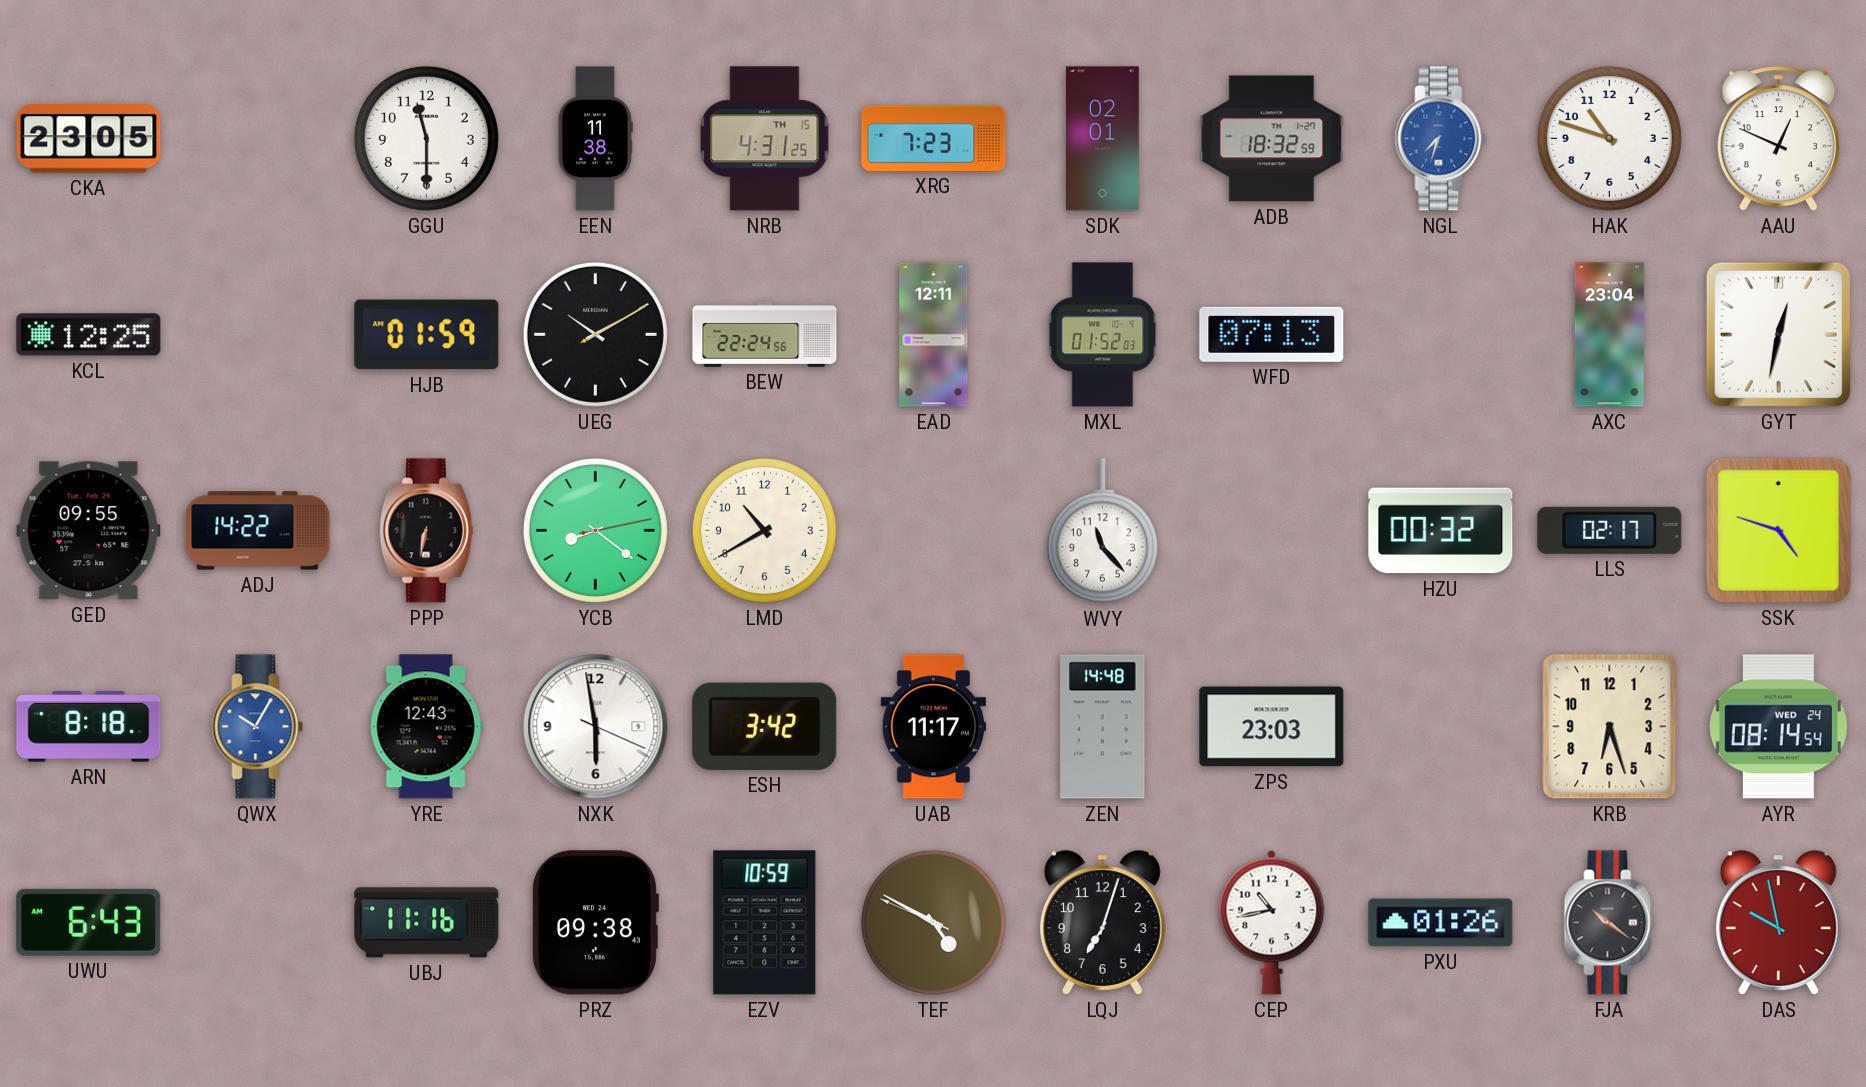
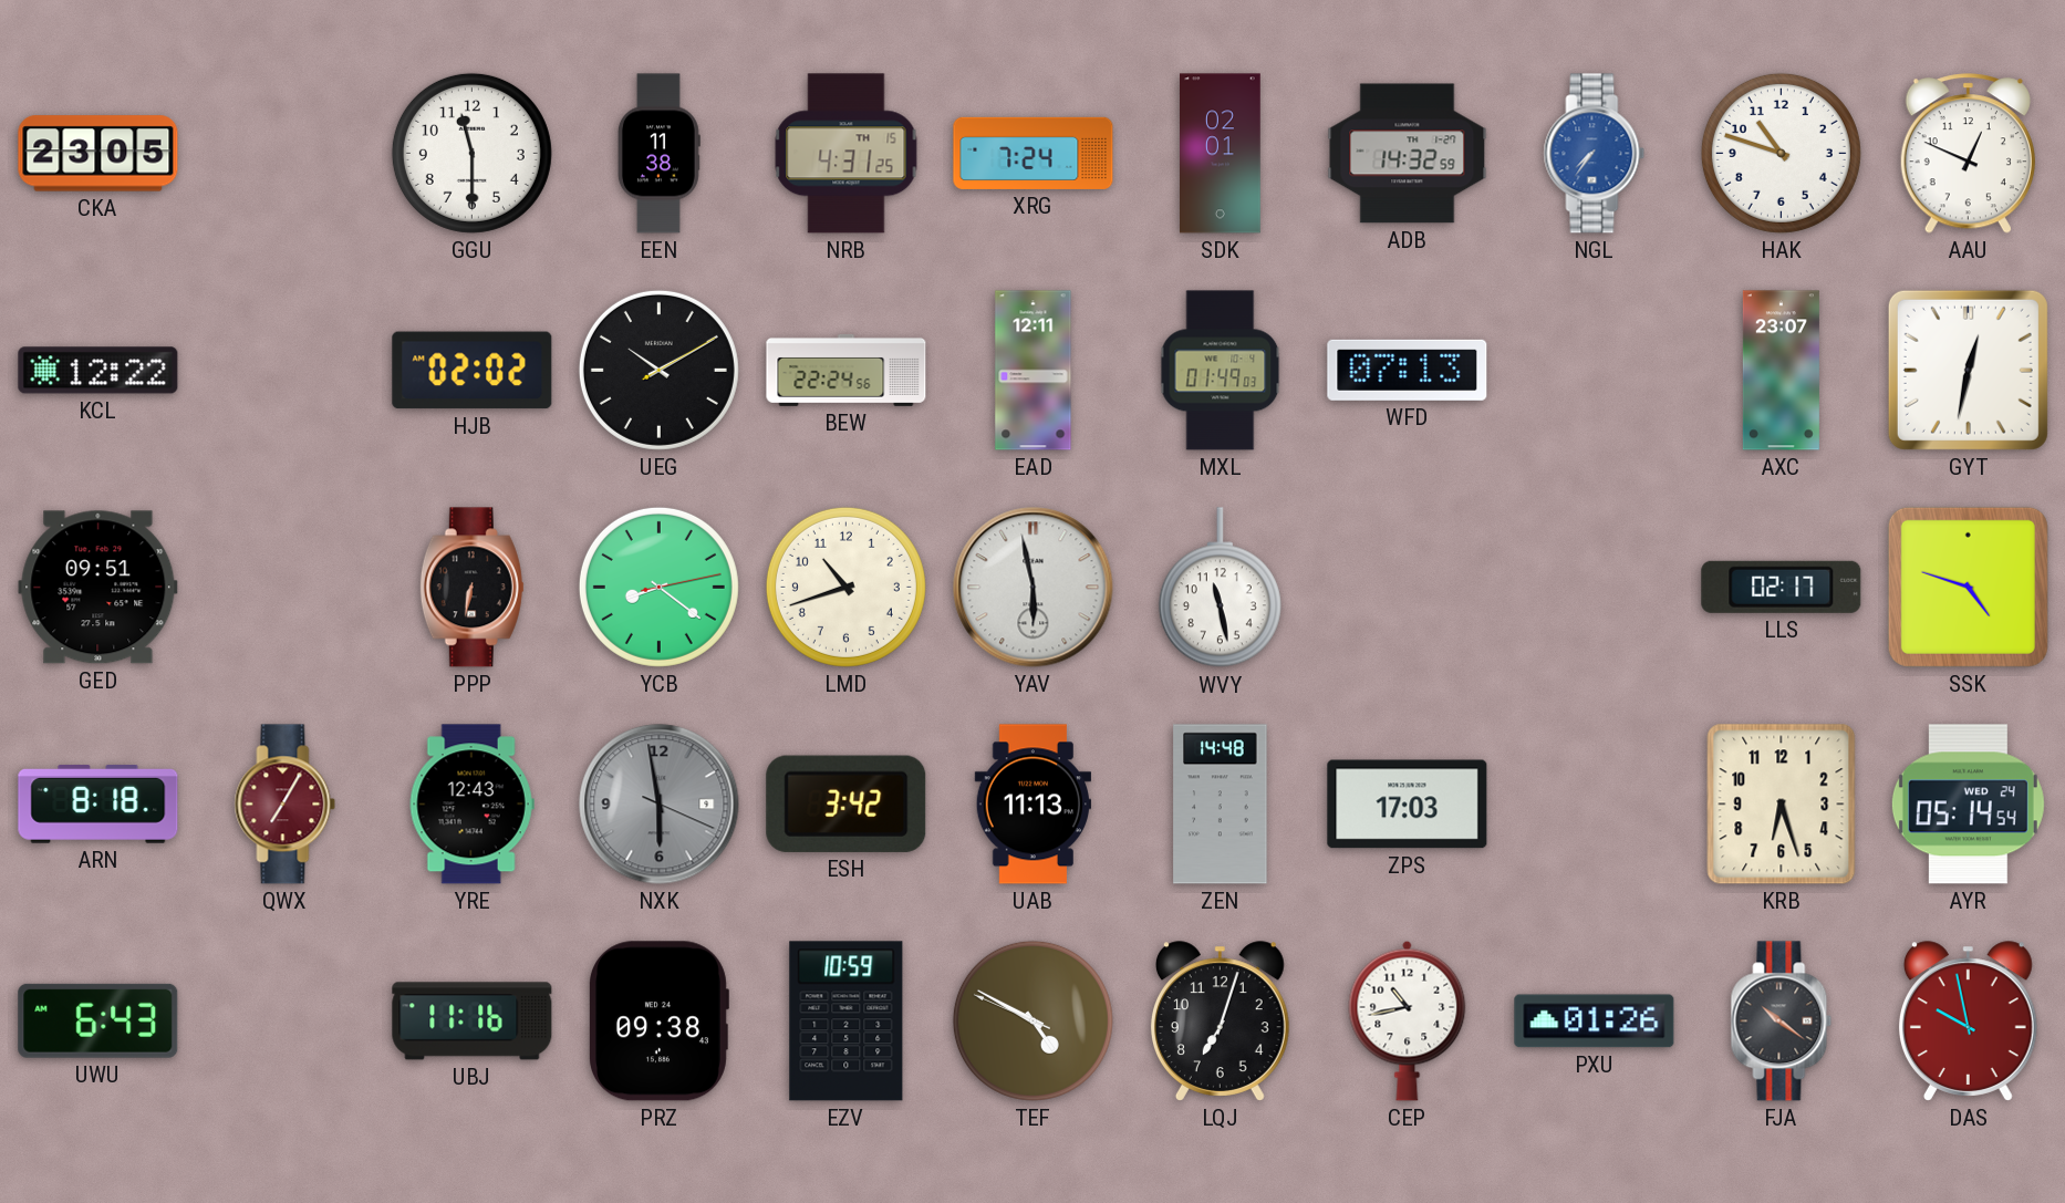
XRG: 7:23 -> 7:24
ADB: 18:32 -> 14:32
NGL: 7:33 -> 7:36
KCL: 12:25 -> 12:22
HJB: 01:59 -> 02:02
MXL: 01:52 -> 01:49
AXC: 23:04 -> 23:07
GED: 09:55 -> 09:51
ADJ: 14:22 -> none
LMD: 10:40 -> 10:42
YAV: none -> 5:58
WVY: 11:23 -> 11:28
HZU: 00:32 -> none
QWX: 10:05 -> 7:05
QWX dial: blue -> burgundy
NXK dial: white -> grey
UAB: 11:17 -> 11:13
ZPS: 23:03 -> 17:03
AYR: 08:14 -> 05:14
